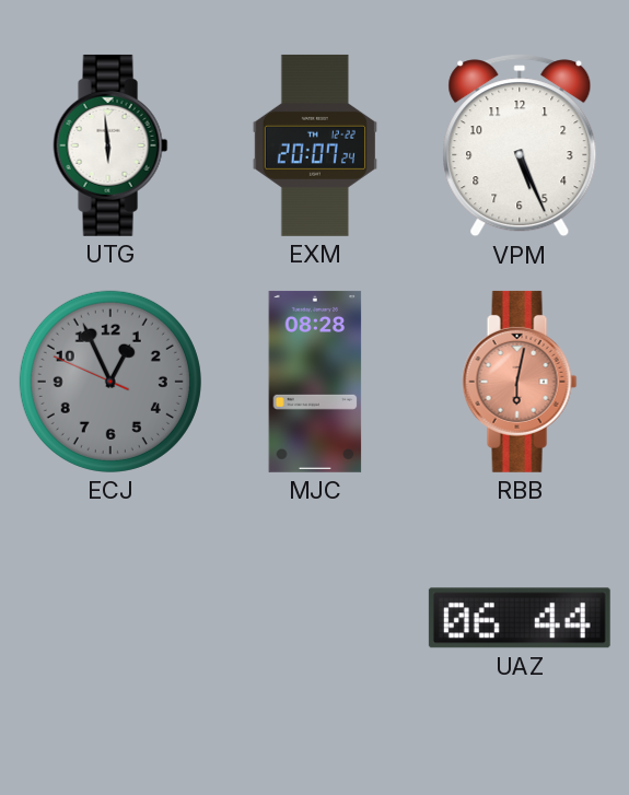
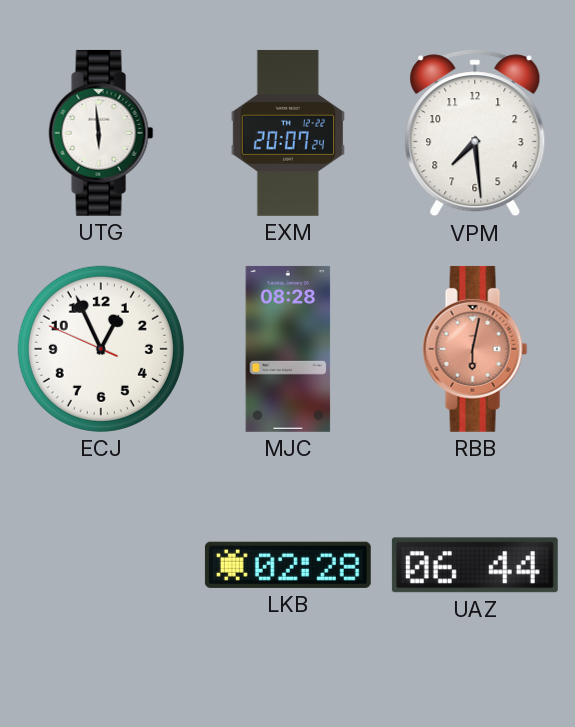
VPM: 5:26 -> 7:29
ECJ dial: grey -> white
LKB: none -> 02:28
